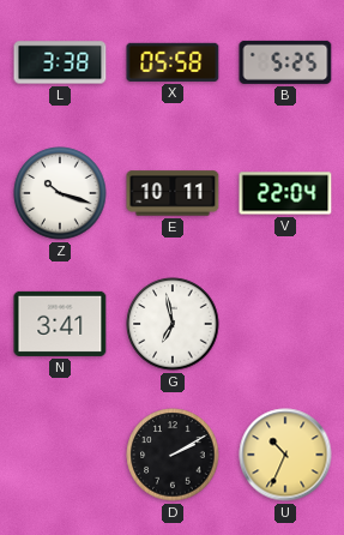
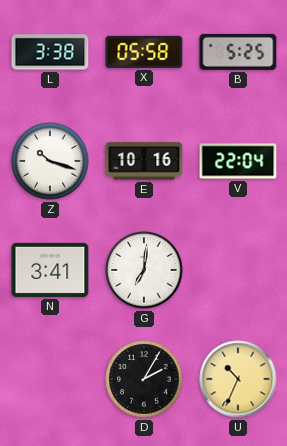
E: 10:11 -> 10:16
G: 6:58 -> 7:01
D: 2:10 -> 2:05
